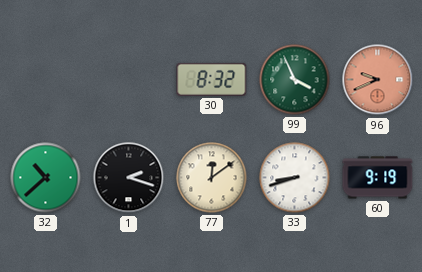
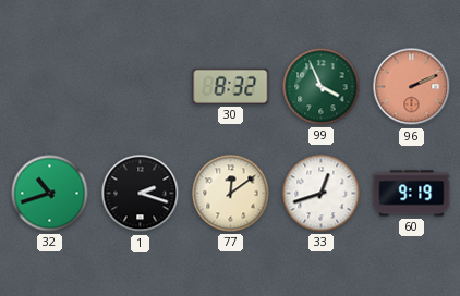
96: 9:41 -> 2:11
32: 10:38 -> 10:42
33: 8:42 -> 12:42
